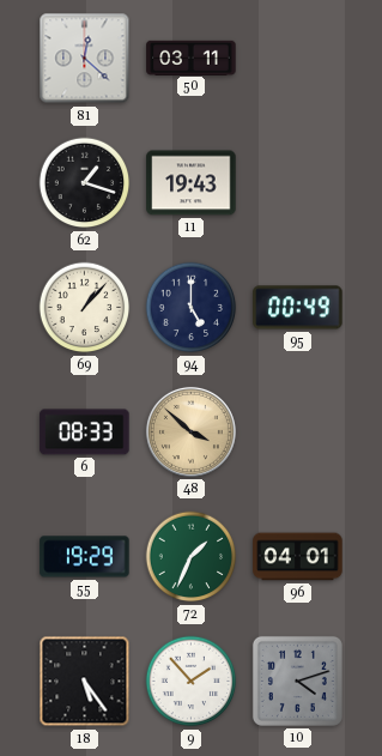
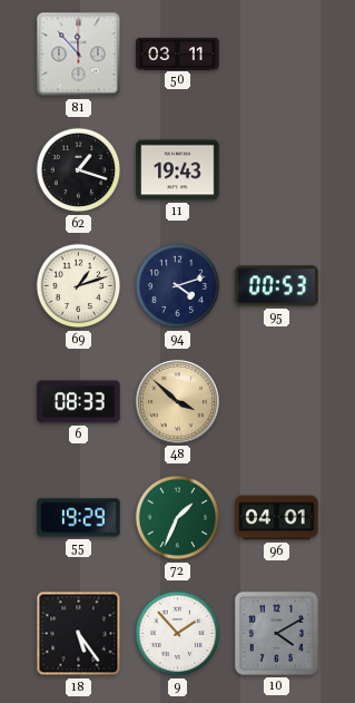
81: 12:22 -> 11:53
69: 1:07 -> 1:12
94: 5:00 -> 4:12
95: 00:49 -> 00:53
10: 4:12 -> 4:10
